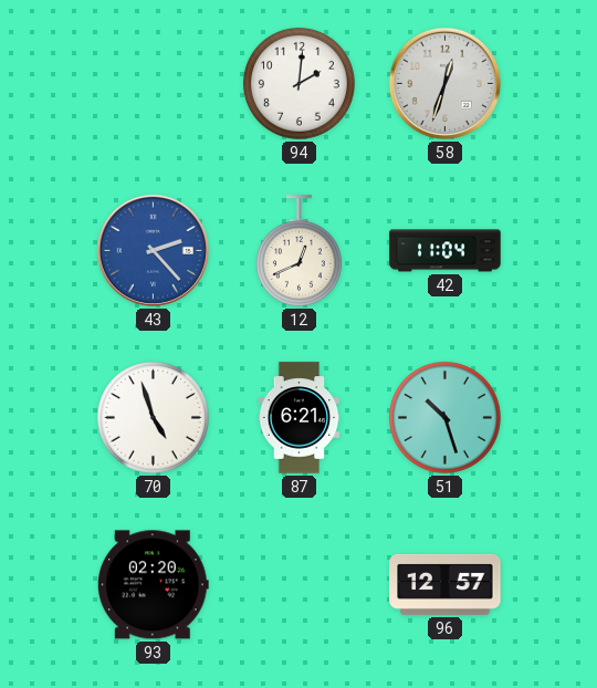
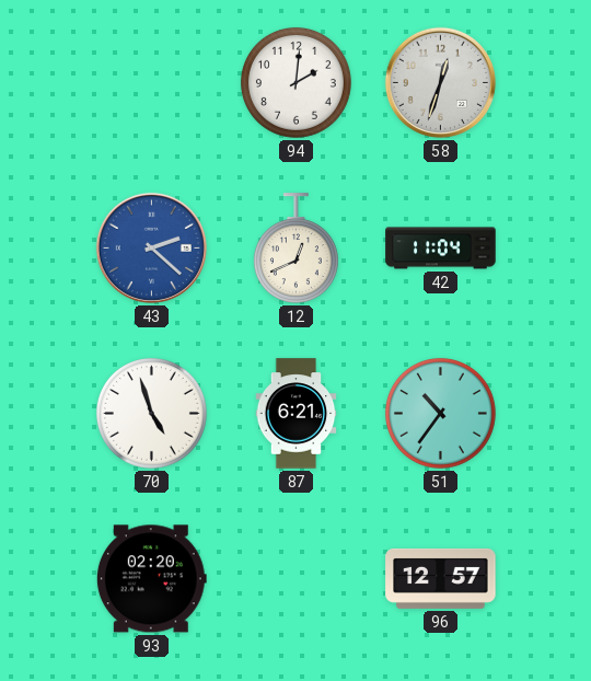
43: 2:23 -> 2:22
51: 10:27 -> 10:36
